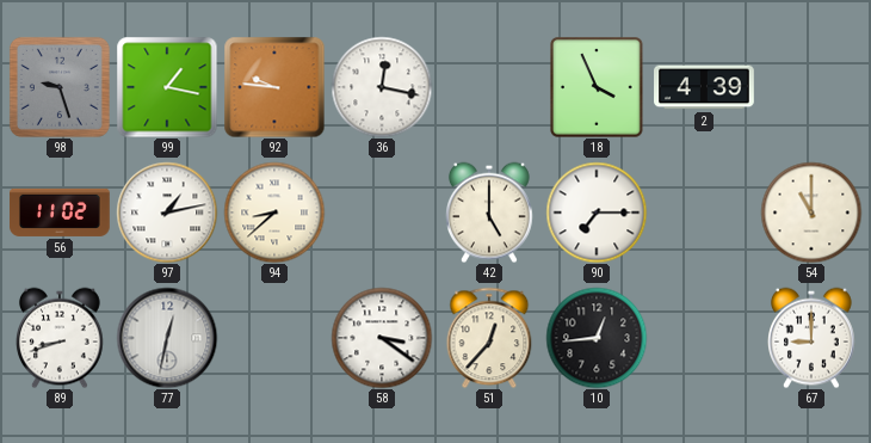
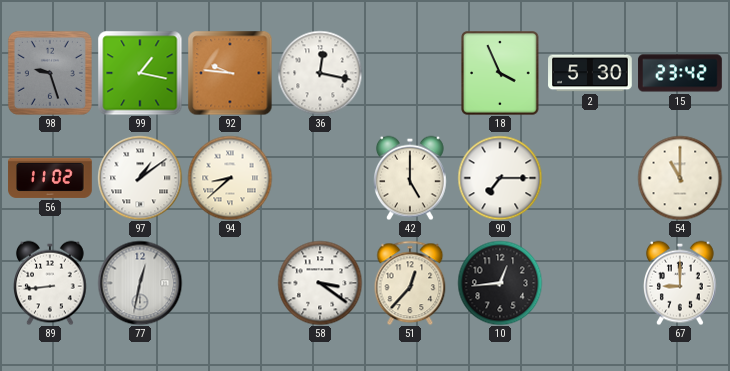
2: 4:39 -> 5:30
15: none -> 23:42
97: 1:13 -> 1:09
89: 8:42 -> 8:44
